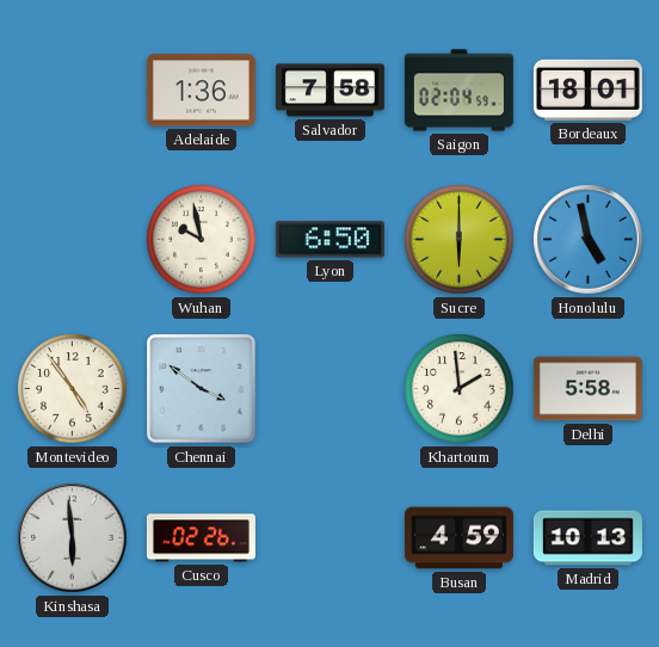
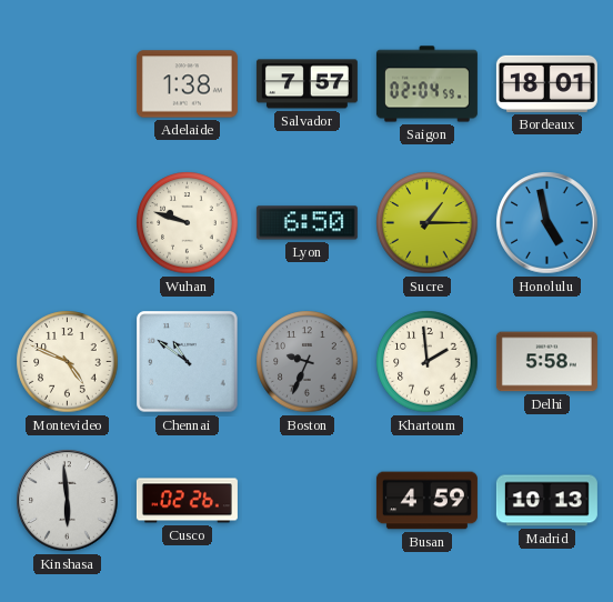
Adelaide: 1:36 -> 1:38
Salvador: 7:58 -> 7:57
Wuhan: 9:58 -> 9:48
Sucre: 6:00 -> 1:15
Montevideo: 4:54 -> 4:49
Chennai: 3:51 -> 10:51
Boston: none -> 9:34
